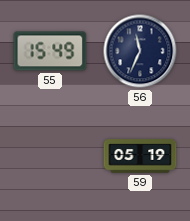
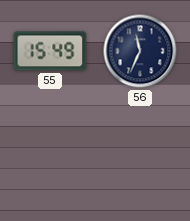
59: 05:19 -> none
